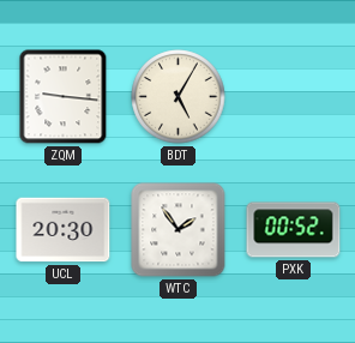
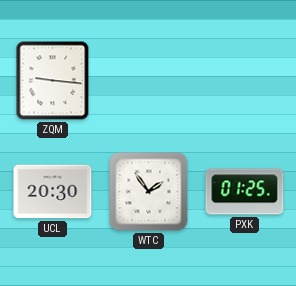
BDT: 5:05 -> none
PXK: 00:52 -> 01:25
